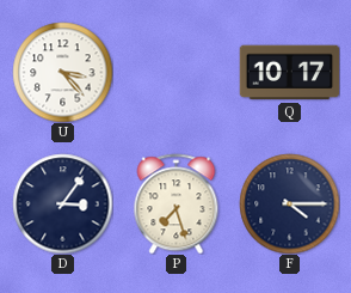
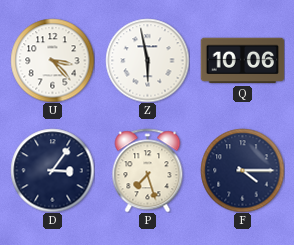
Z: none -> 5:58
Q: 10:17 -> 10:06
